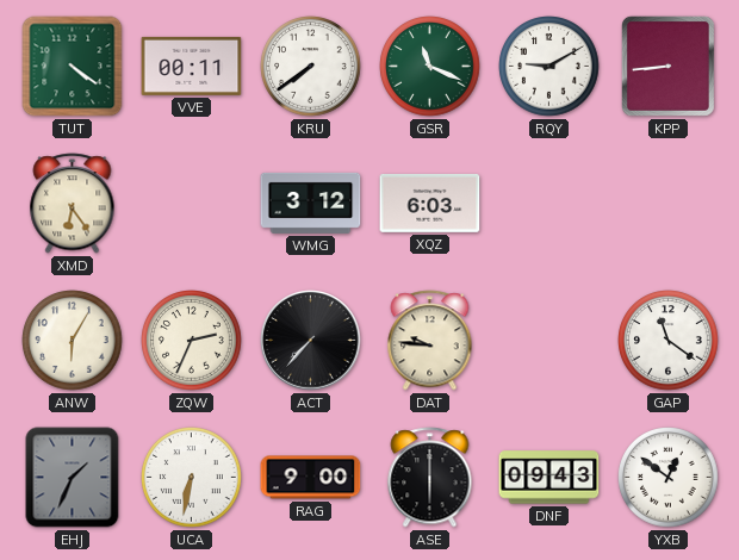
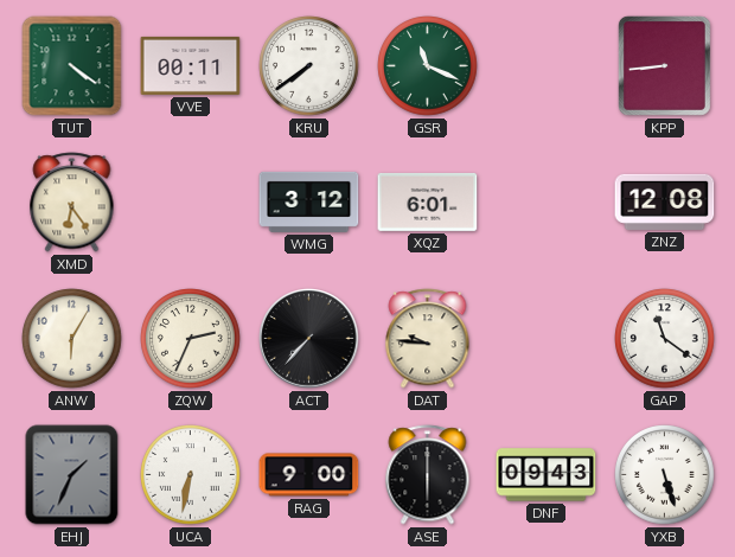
RQY: 9:10 -> none
XQZ: 6:03 -> 6:01
ZNZ: none -> 12:08
YXB: 12:51 -> 5:27
